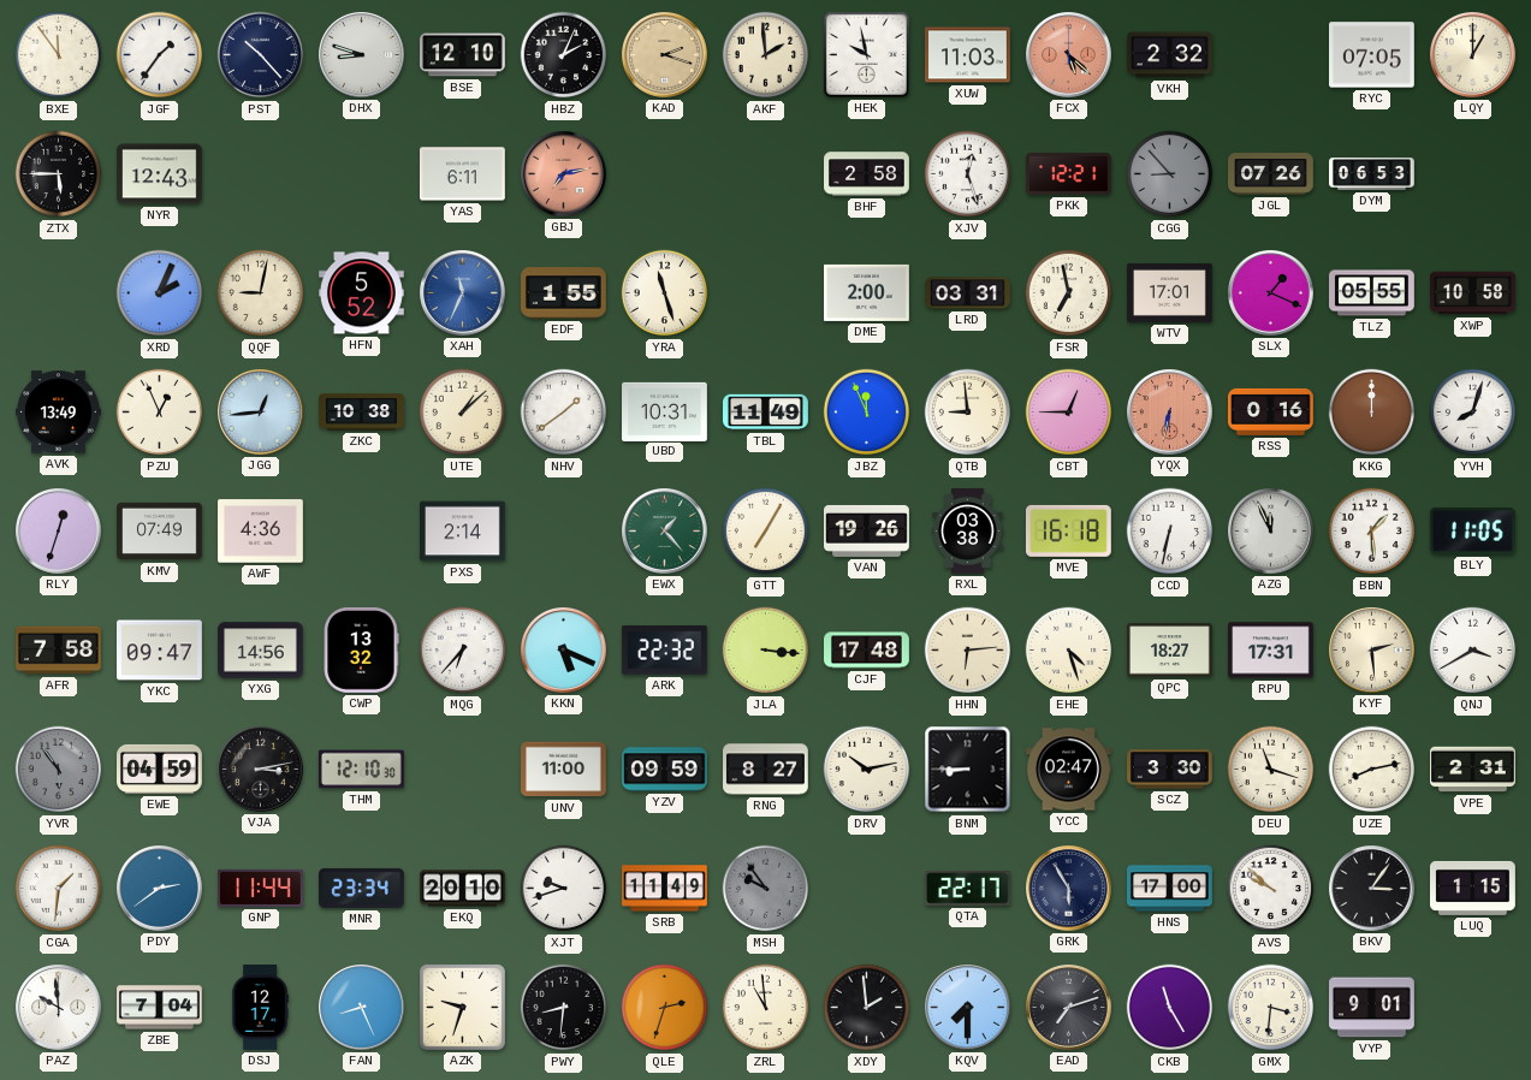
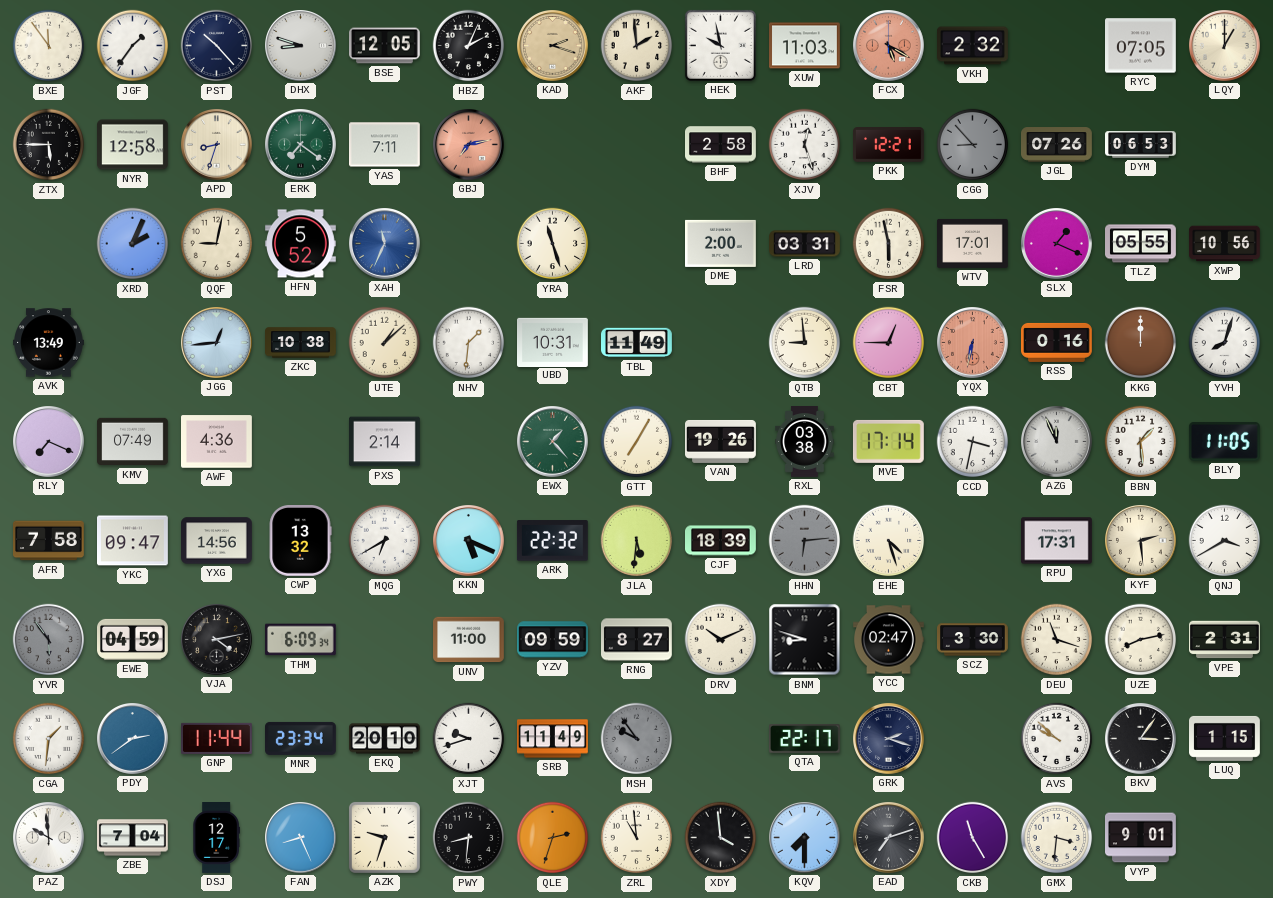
BSE: 12:10 -> 12:05
FCX: 5:22 -> 5:20
NYR: 12:43 -> 12:58
APD: none -> 8:33
ERK: none -> 7:21
YAS: 6:11 -> 7:11
EDF: 1:55 -> none
FSR: 6:58 -> 5:58
XWP: 10:58 -> 10:56
PZU: 12:56 -> none
NHV: 1:39 -> 1:31
JBZ: 11:56 -> none
RLY: 12:33 -> 7:19
MVE: 16:18 -> 17:14
CCD: 6:32 -> 3:32
MQG: 6:37 -> 6:40
JLA: 3:16 -> 5:31
CJF: 17:48 -> 18:39
HHN dial: cream -> grey
QPC: 18:27 -> none
VJA: 3:13 -> 4:13
THM: 12:10 -> 6:09
DRV: 10:13 -> 10:11
BNM: 8:45 -> 8:48
GRK: 5:55 -> 2:18
HNS: 17:00 -> none
XDY: 1:59 -> 3:59
